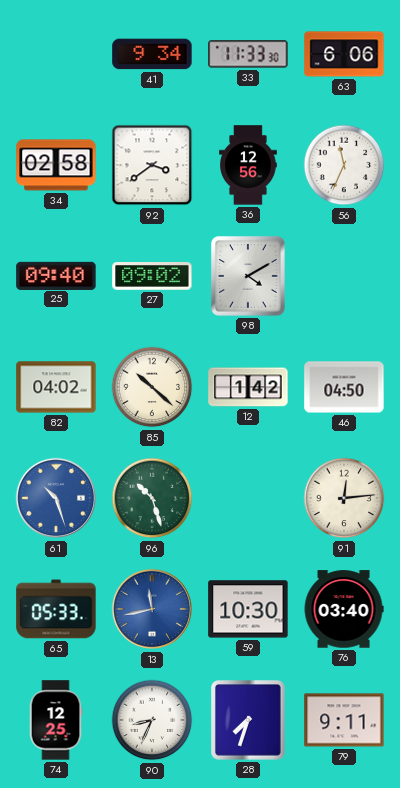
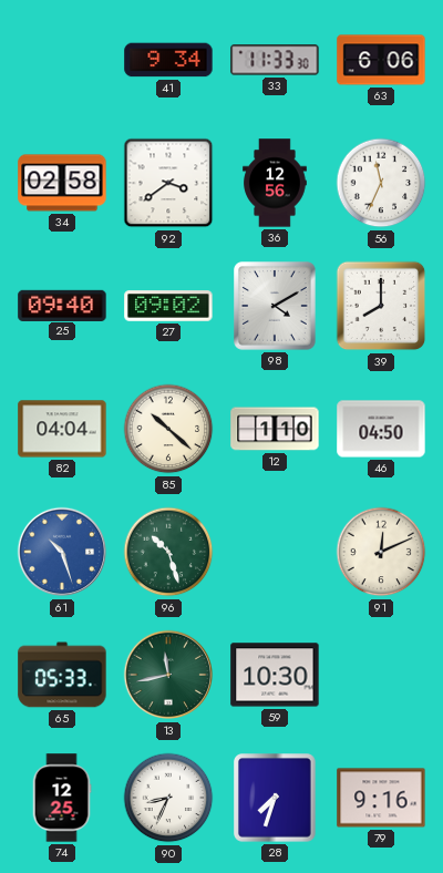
39: none -> 8:00
82: 04:02 -> 04:04
12: 1:42 -> 1:10
91: 12:14 -> 12:11
13 dial: blue -> green
76: 03:40 -> none
79: 9:11 -> 9:16
